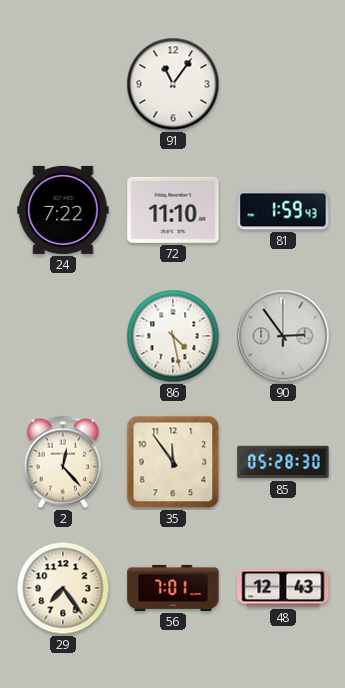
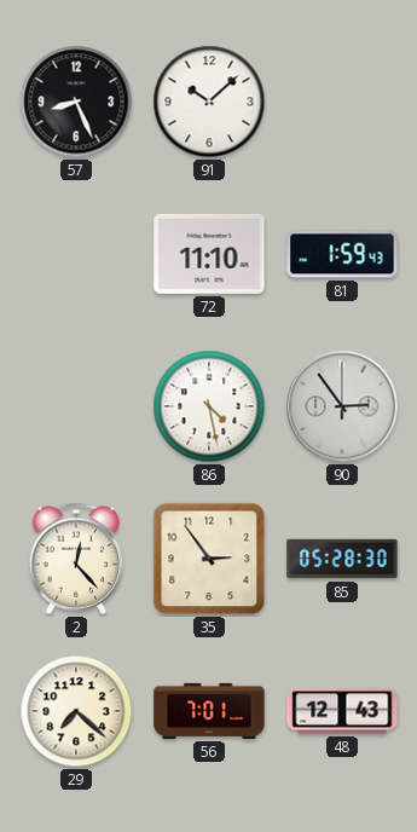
57: none -> 8:26
91: 11:06 -> 10:08
24: 7:22 -> none
35: 11:54 -> 2:54
29: 7:24 -> 7:22
